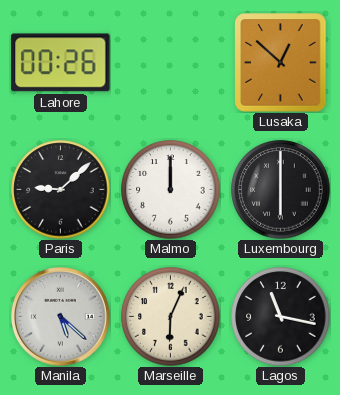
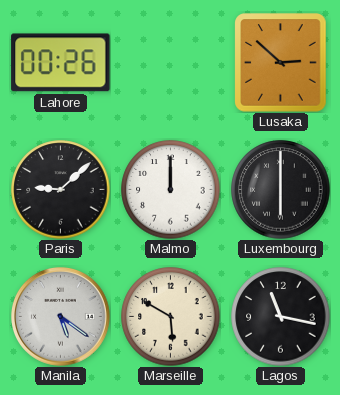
Lusaka: 12:52 -> 2:52
Manila: 5:22 -> 5:21
Marseille: 6:04 -> 5:50
